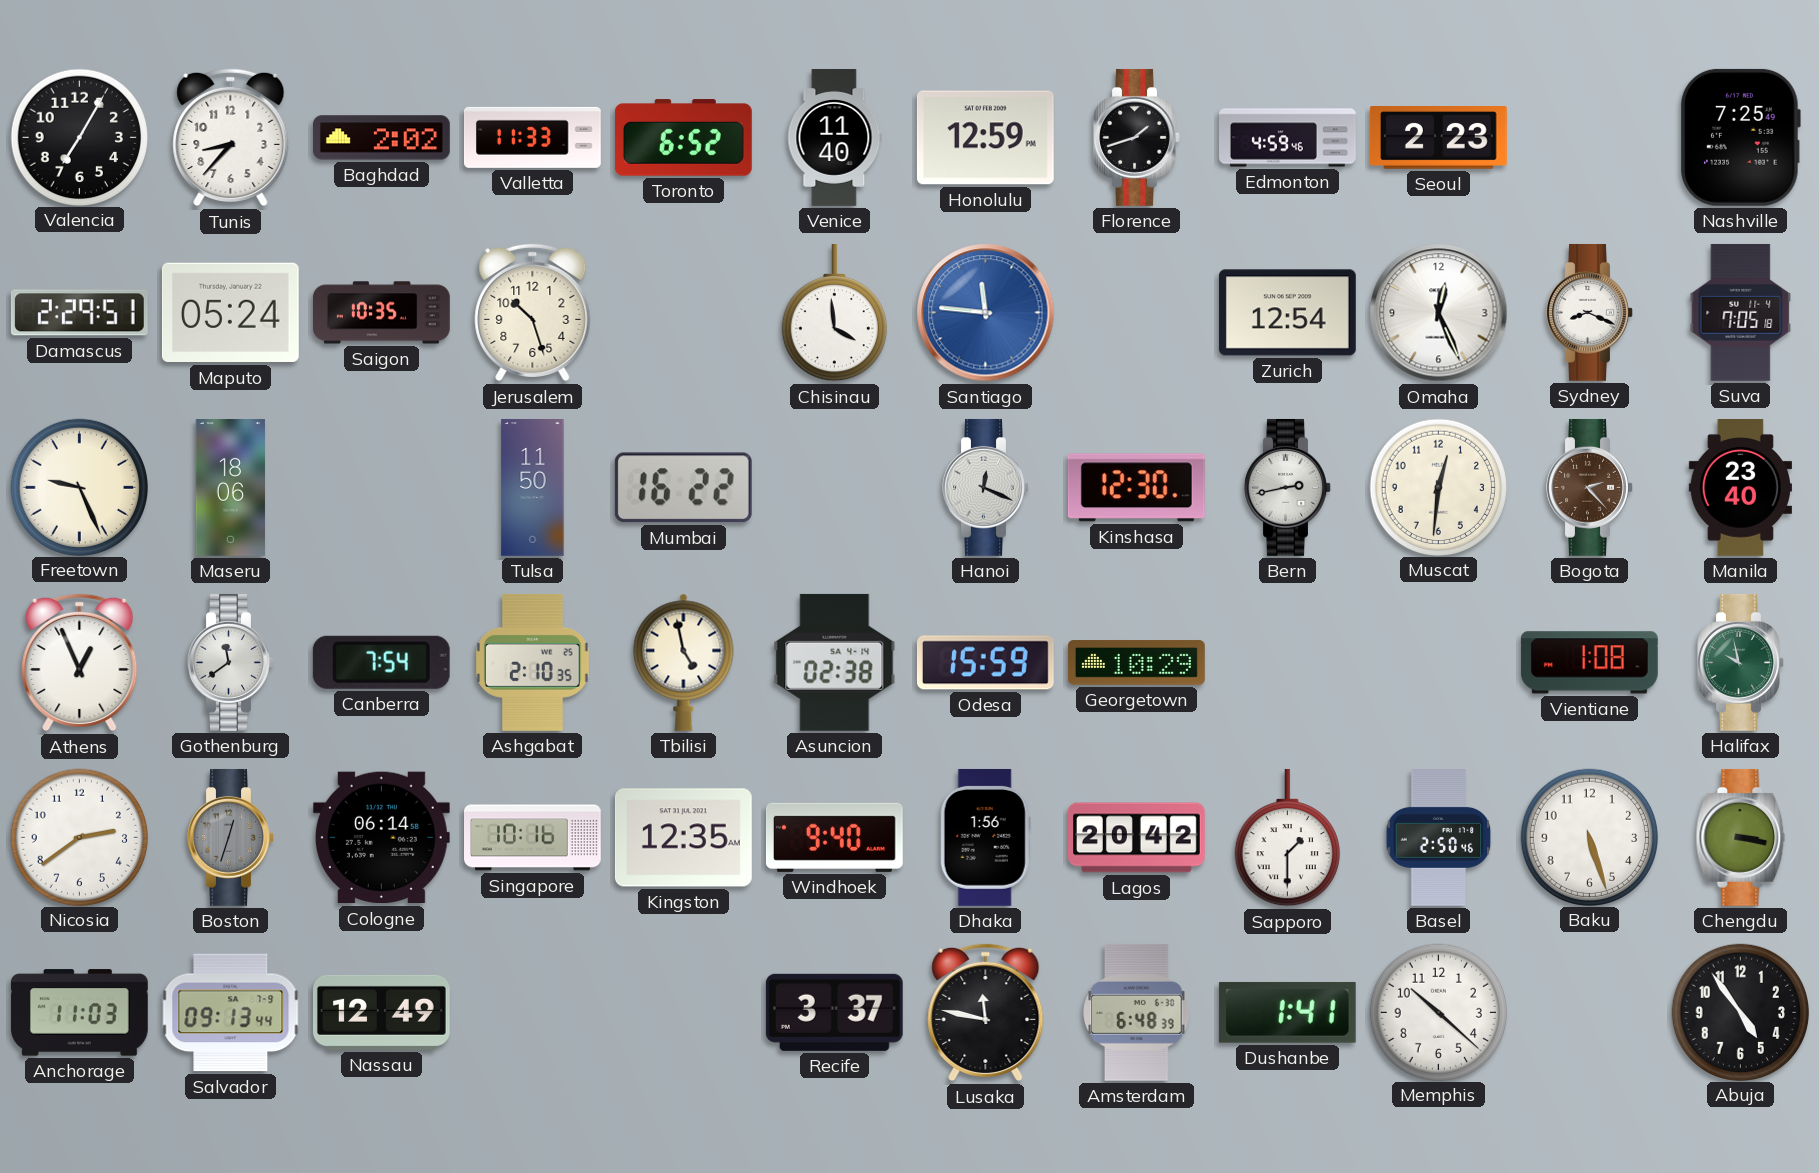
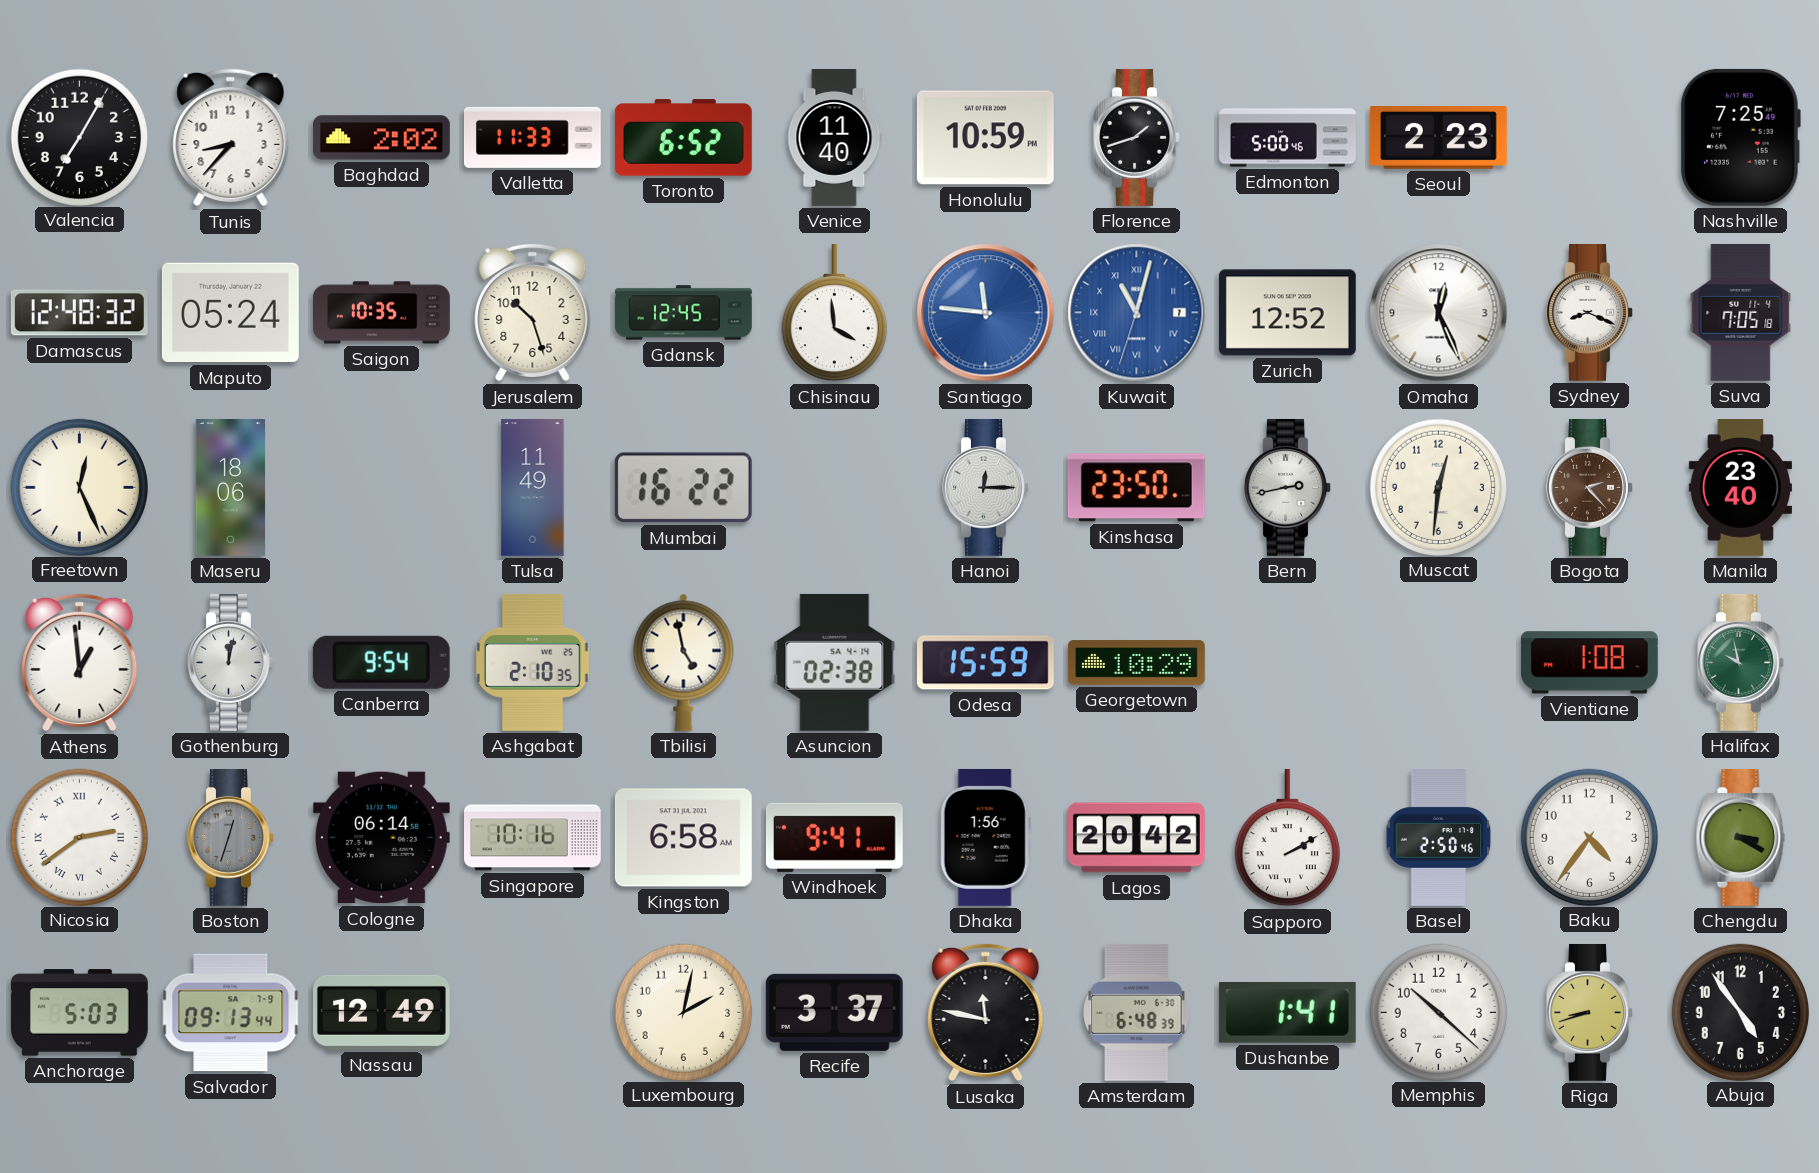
Honolulu: 12:59 -> 10:59
Edmonton: 4:59 -> 5:00
Damascus: 2:29 -> 12:48
Gdansk: none -> 12:45
Kuwait: none -> 11:02
Zurich: 12:54 -> 12:52
Freetown: 9:26 -> 12:26
Tulsa: 11:50 -> 11:49
Hanoi: 12:19 -> 12:15
Kinshasa: 12:30 -> 23:50
Athens: 12:56 -> 12:59
Gothenburg: 11:39 -> 12:02
Canberra: 7:54 -> 9:54
Nicosia numerals: Arabic -> Roman
Kingston: 12:35 -> 6:58
Windhoek: 9:40 -> 9:41
Sapporo: 1:30 -> 2:10
Baku: 5:27 -> 4:36
Chengdu: 3:17 -> 3:20
Anchorage: 11:03 -> 5:03
Luxembourg: none -> 2:02
Riga: none -> 8:42
